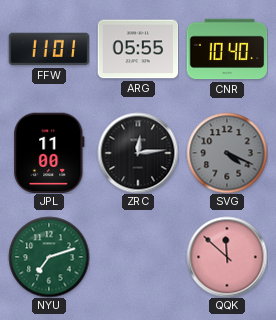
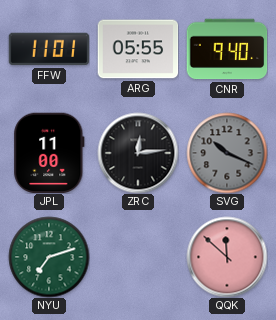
CNR: 10:40 -> 9:40
SVG: 4:19 -> 10:19
